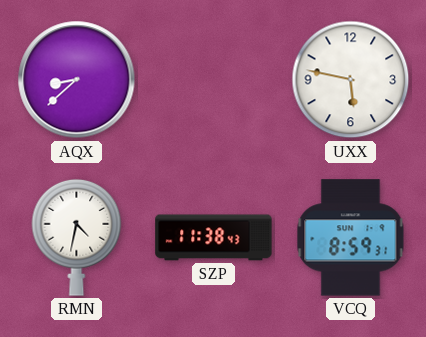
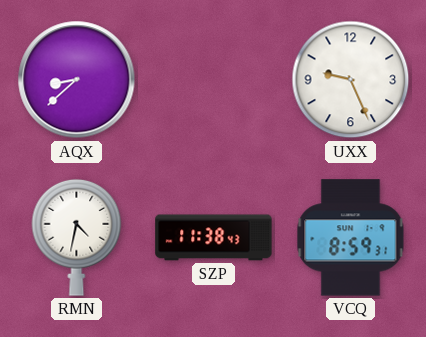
UXX: 5:47 -> 9:26
